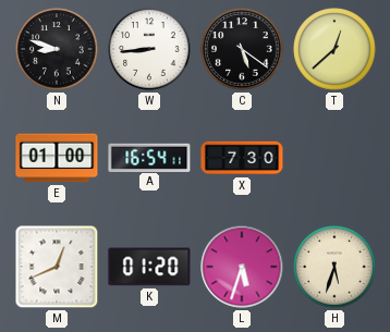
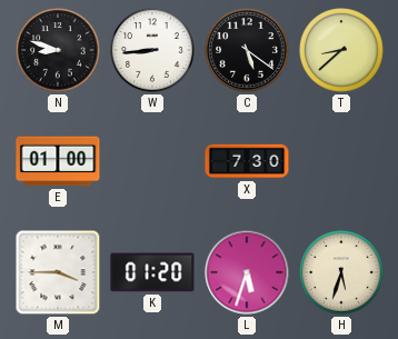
T: 12:38 -> 8:38
A: 16:54 -> none
M: 12:41 -> 3:45
